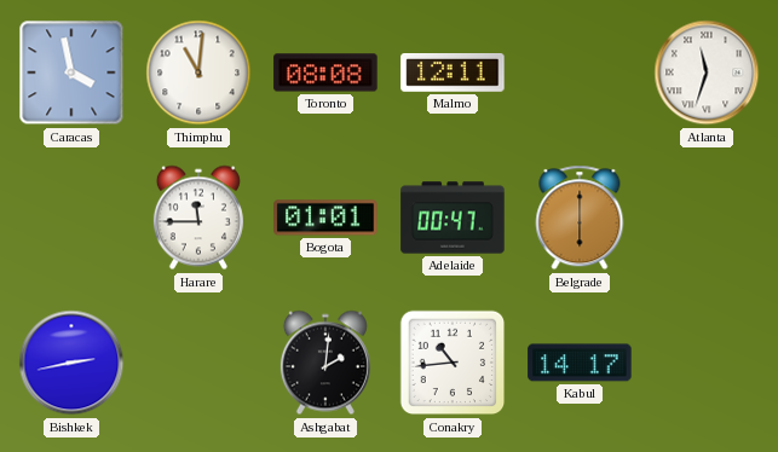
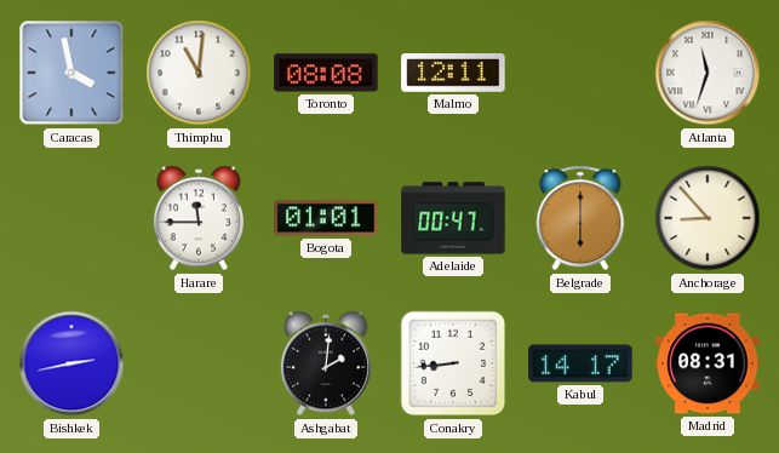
Anchorage: none -> 8:53
Conakry: 10:44 -> 8:44
Madrid: none -> 08:31
